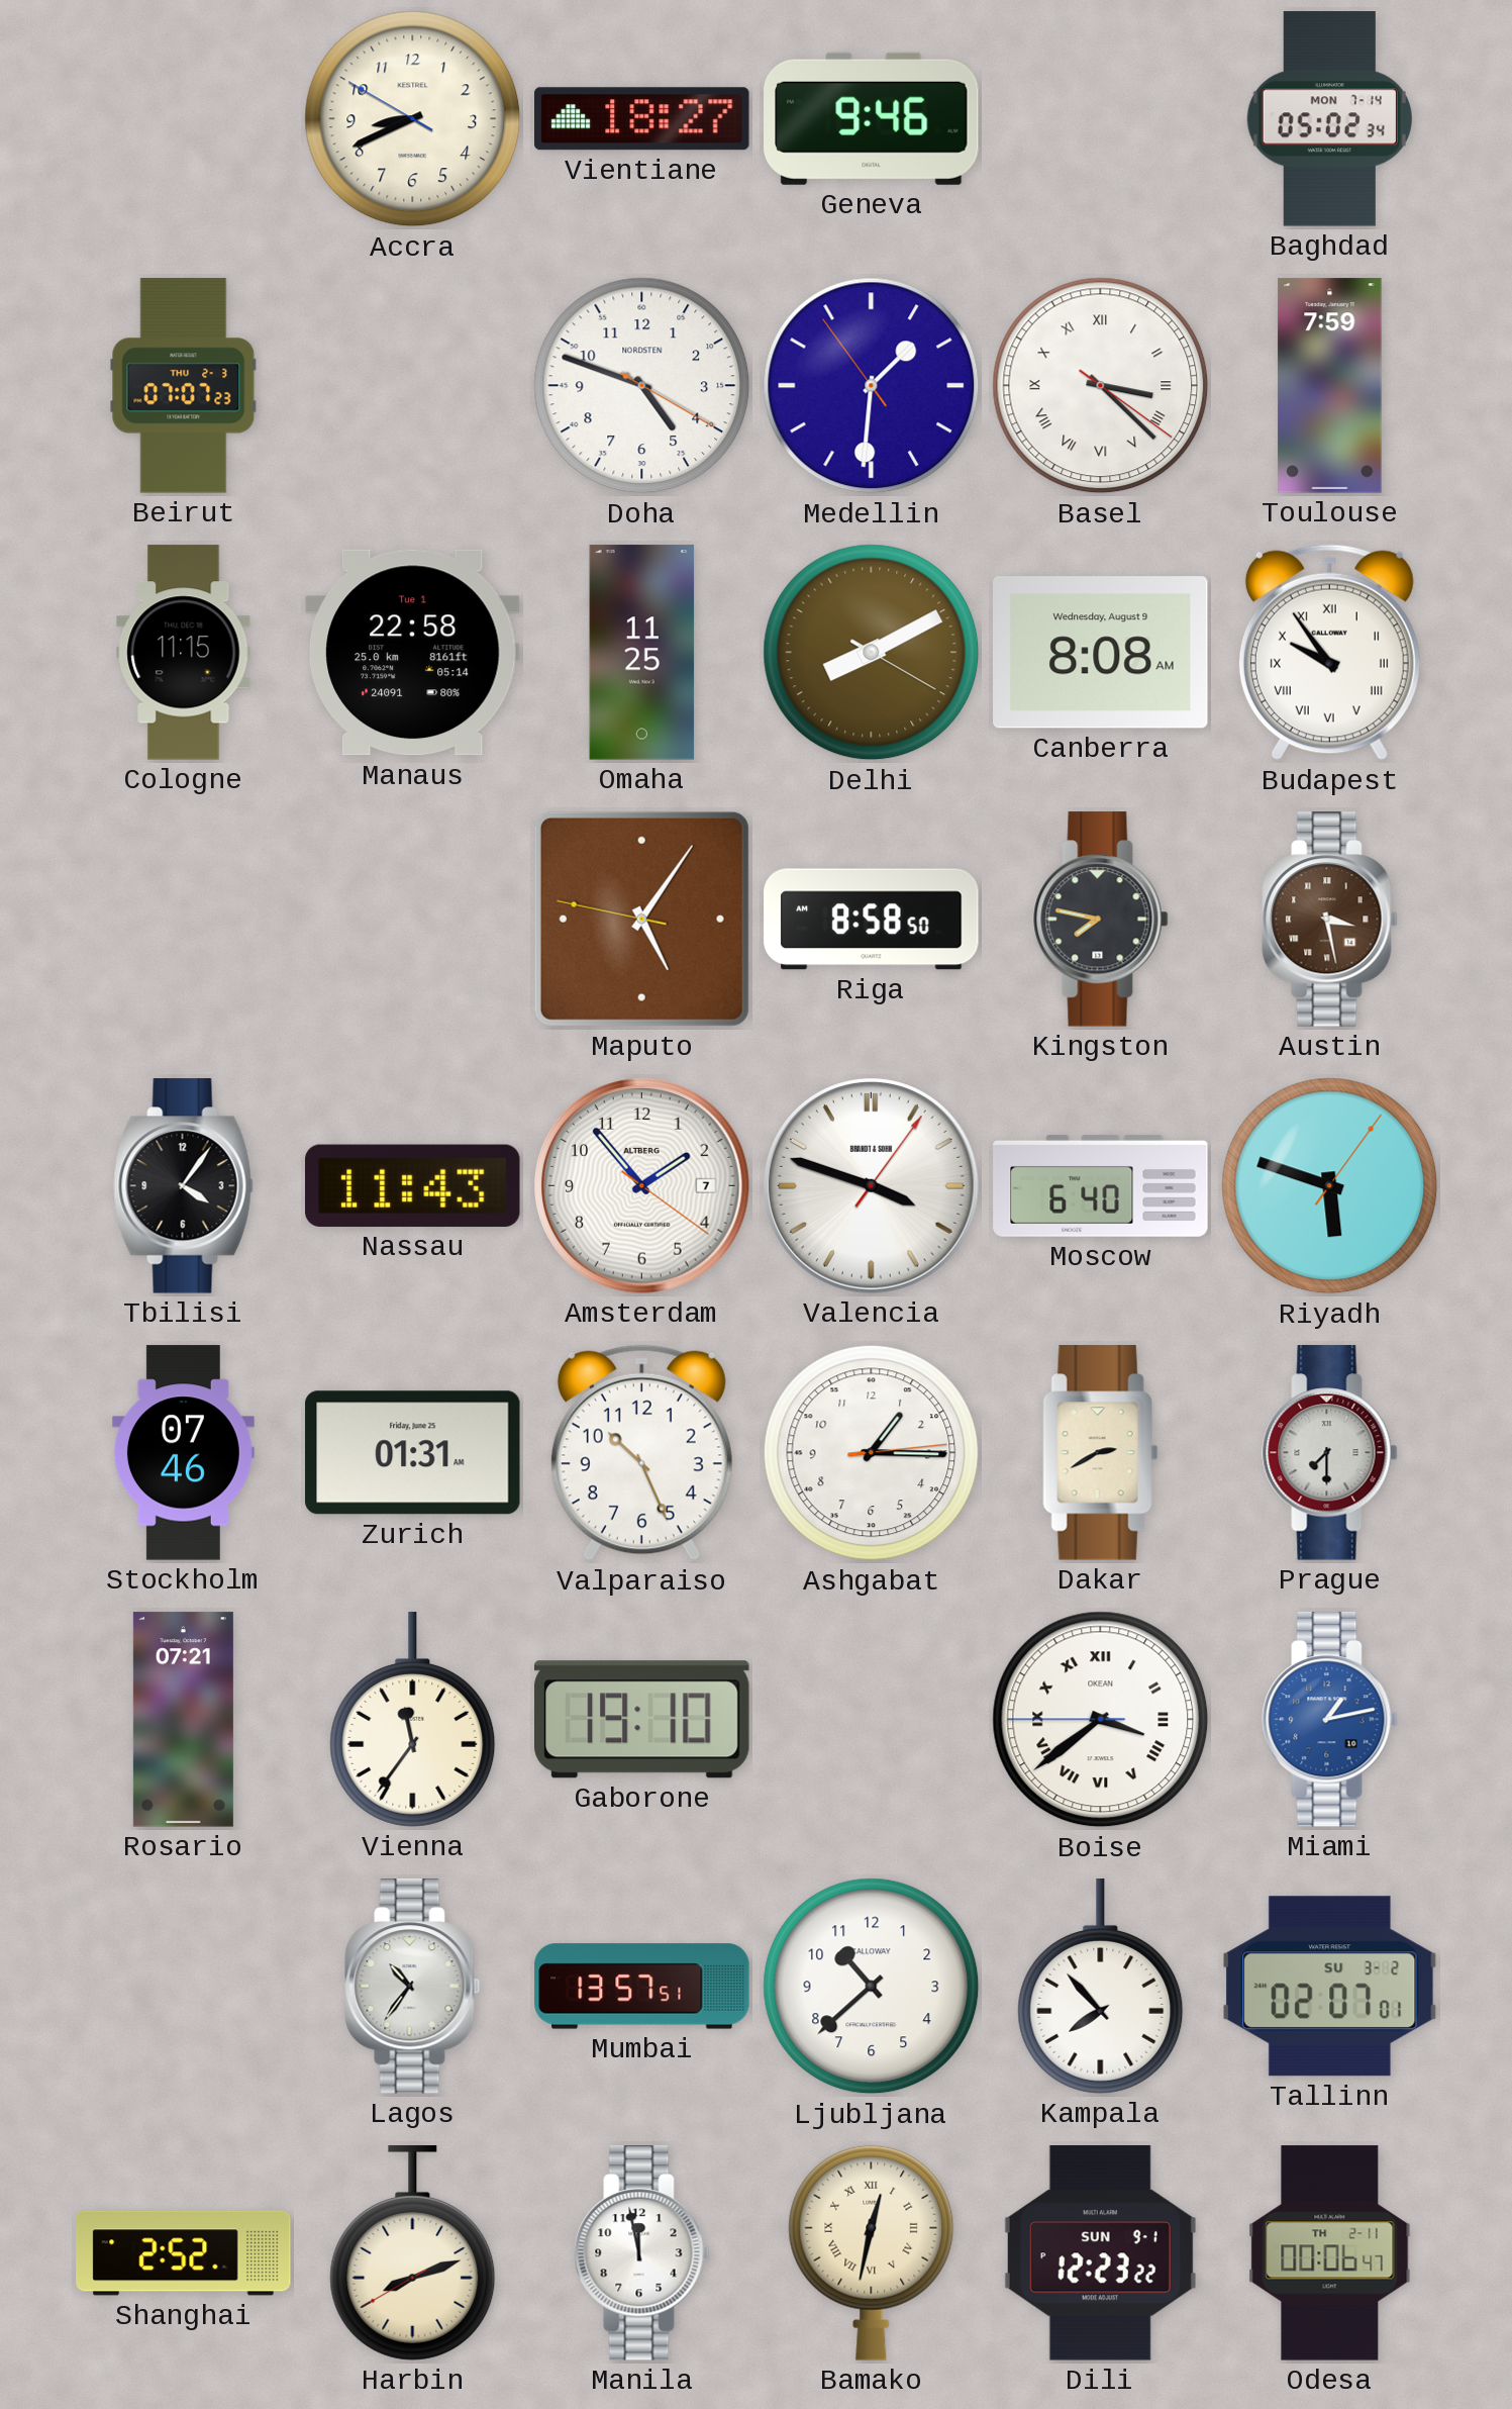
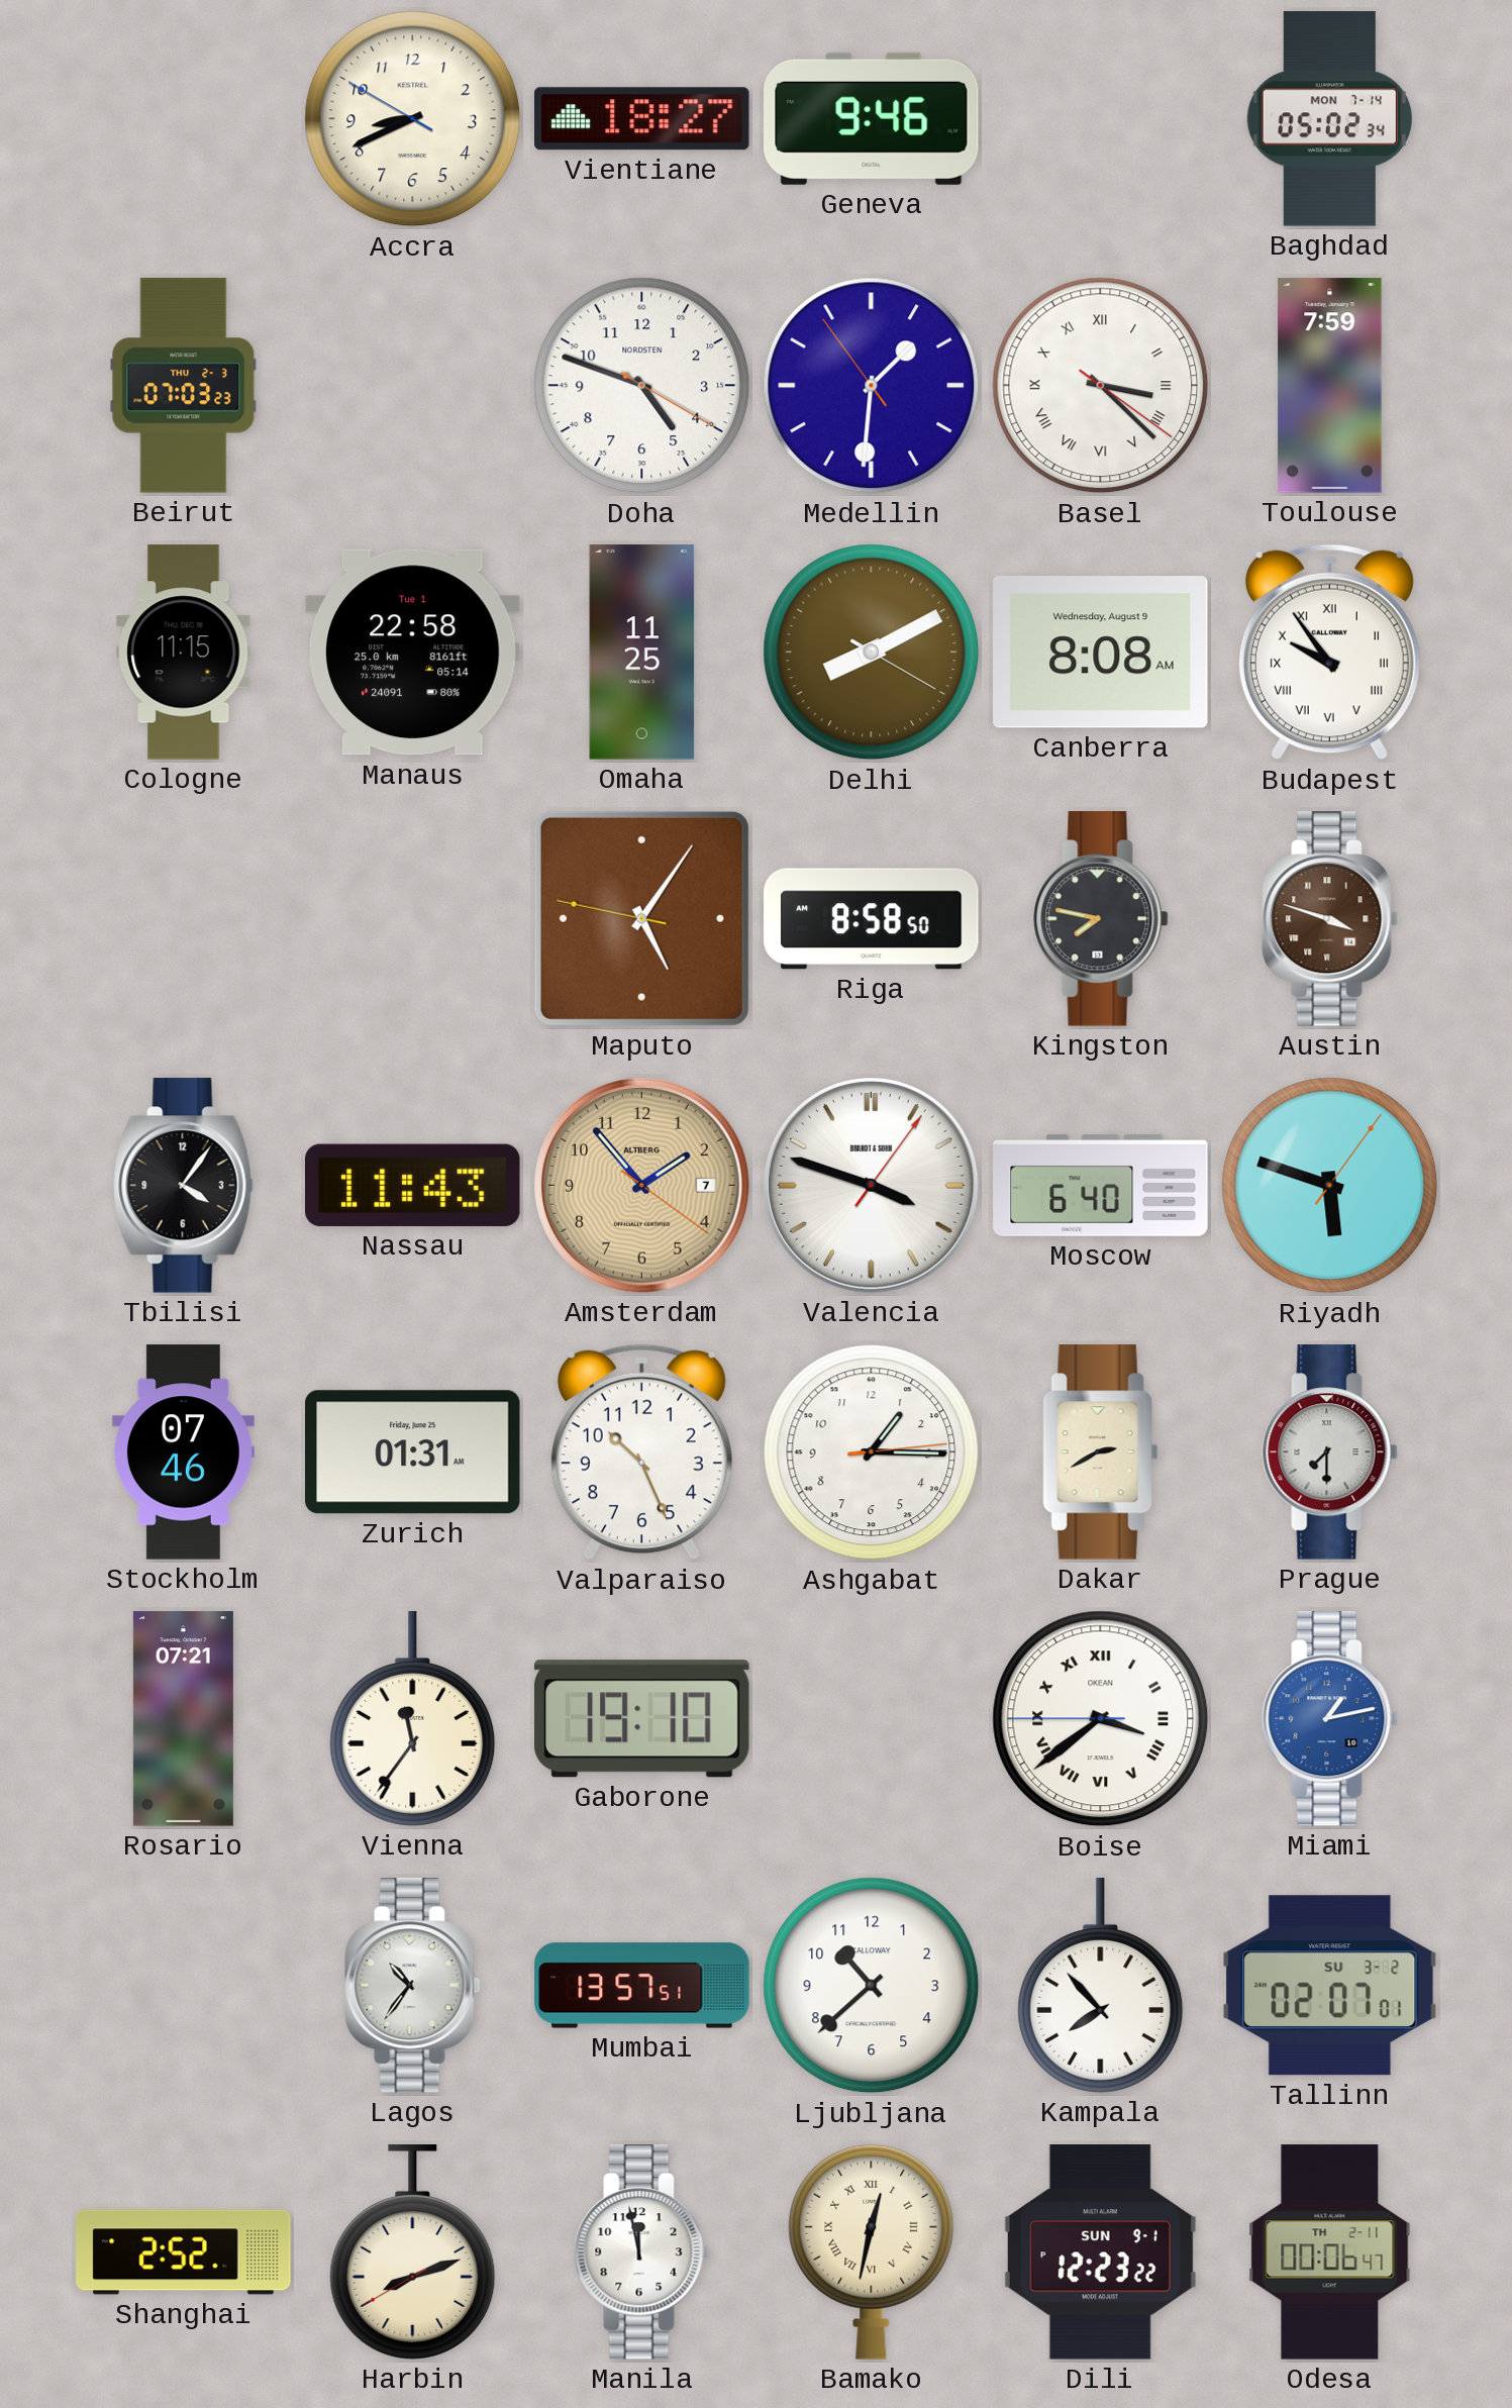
Beirut: 07:07 -> 07:03
Austin: 3:28 -> 3:48
Amsterdam dial: white -> champagne
